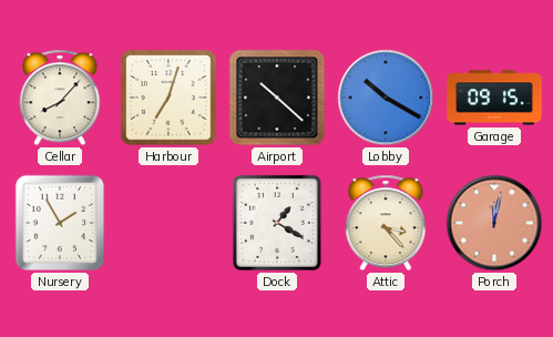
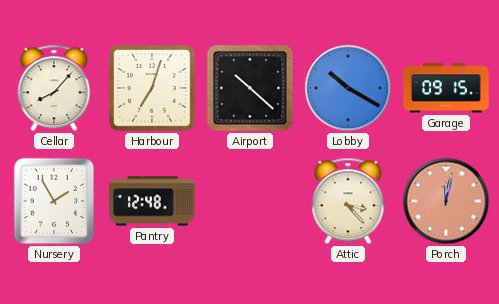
Pantry: none -> 12:48
Dock: 1:20 -> none
